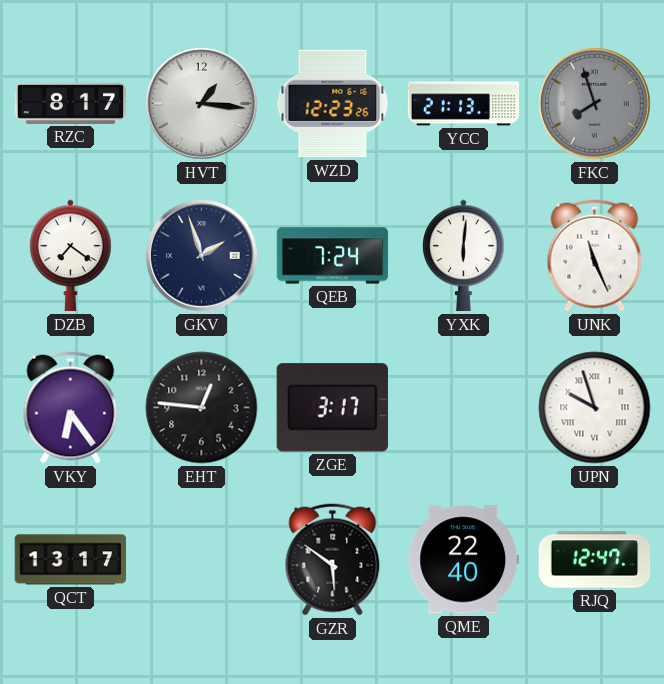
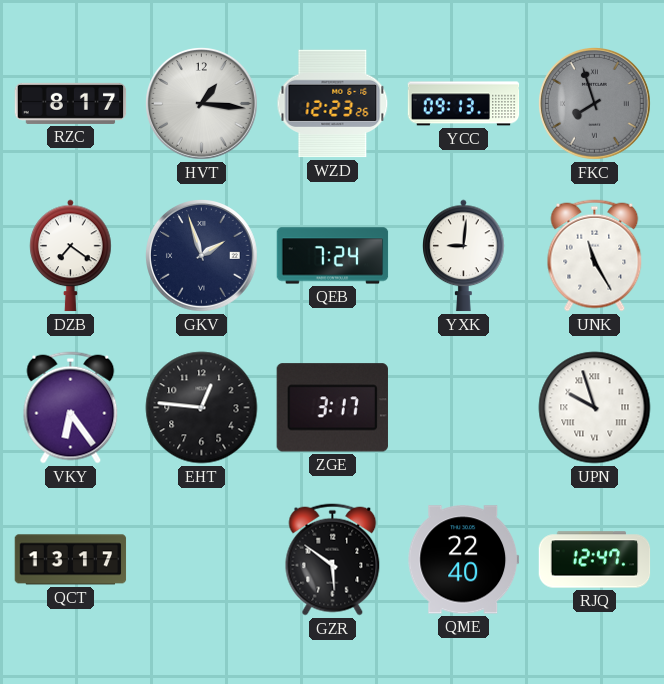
YCC: 21:13 -> 09:13
YXK: 6:01 -> 9:01
UNK: 11:26 -> 11:25
